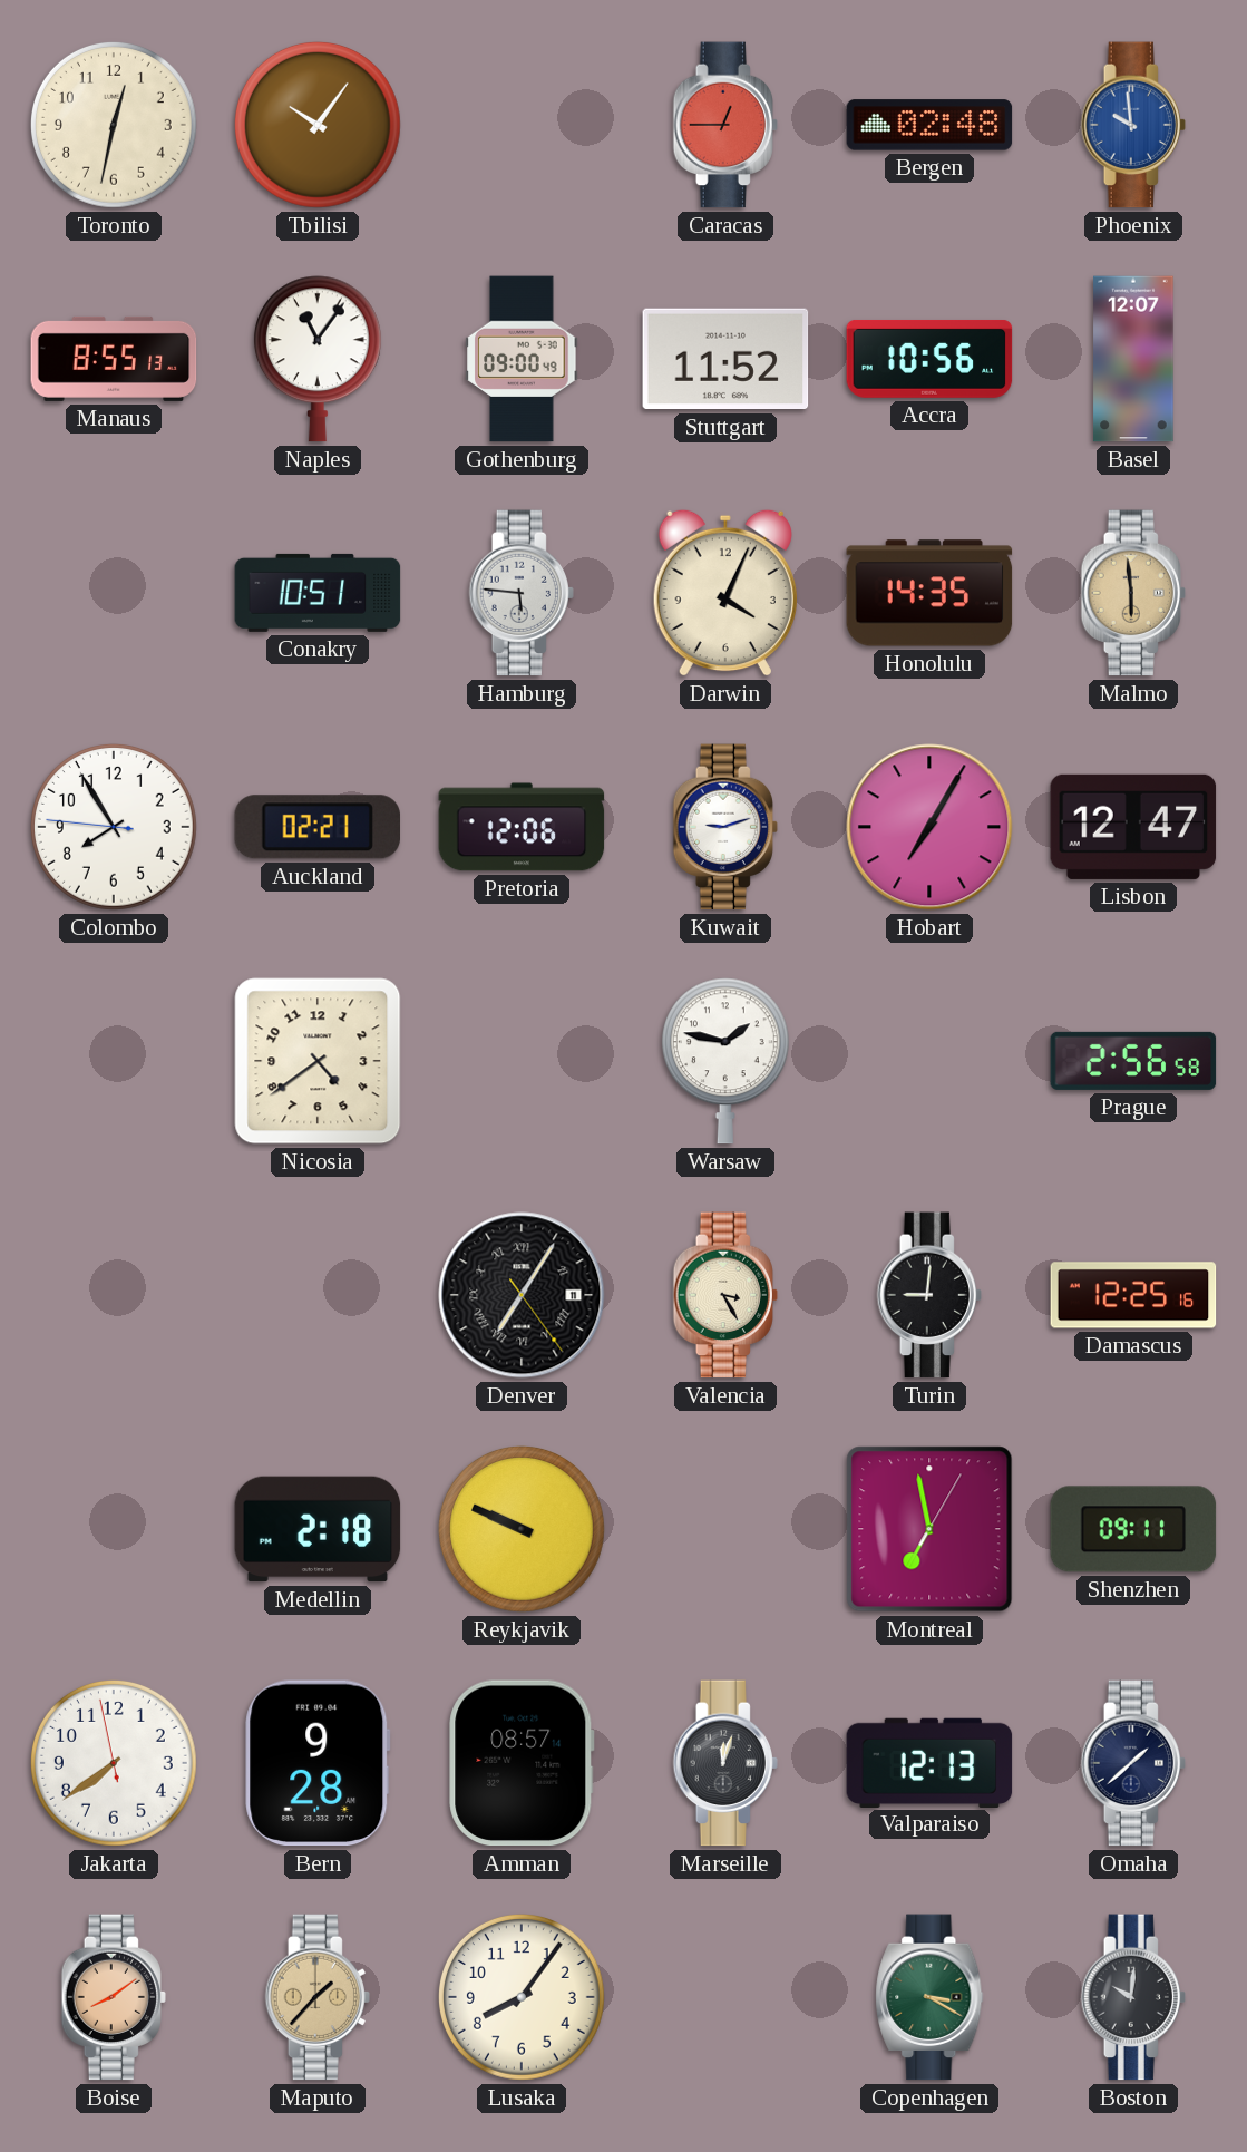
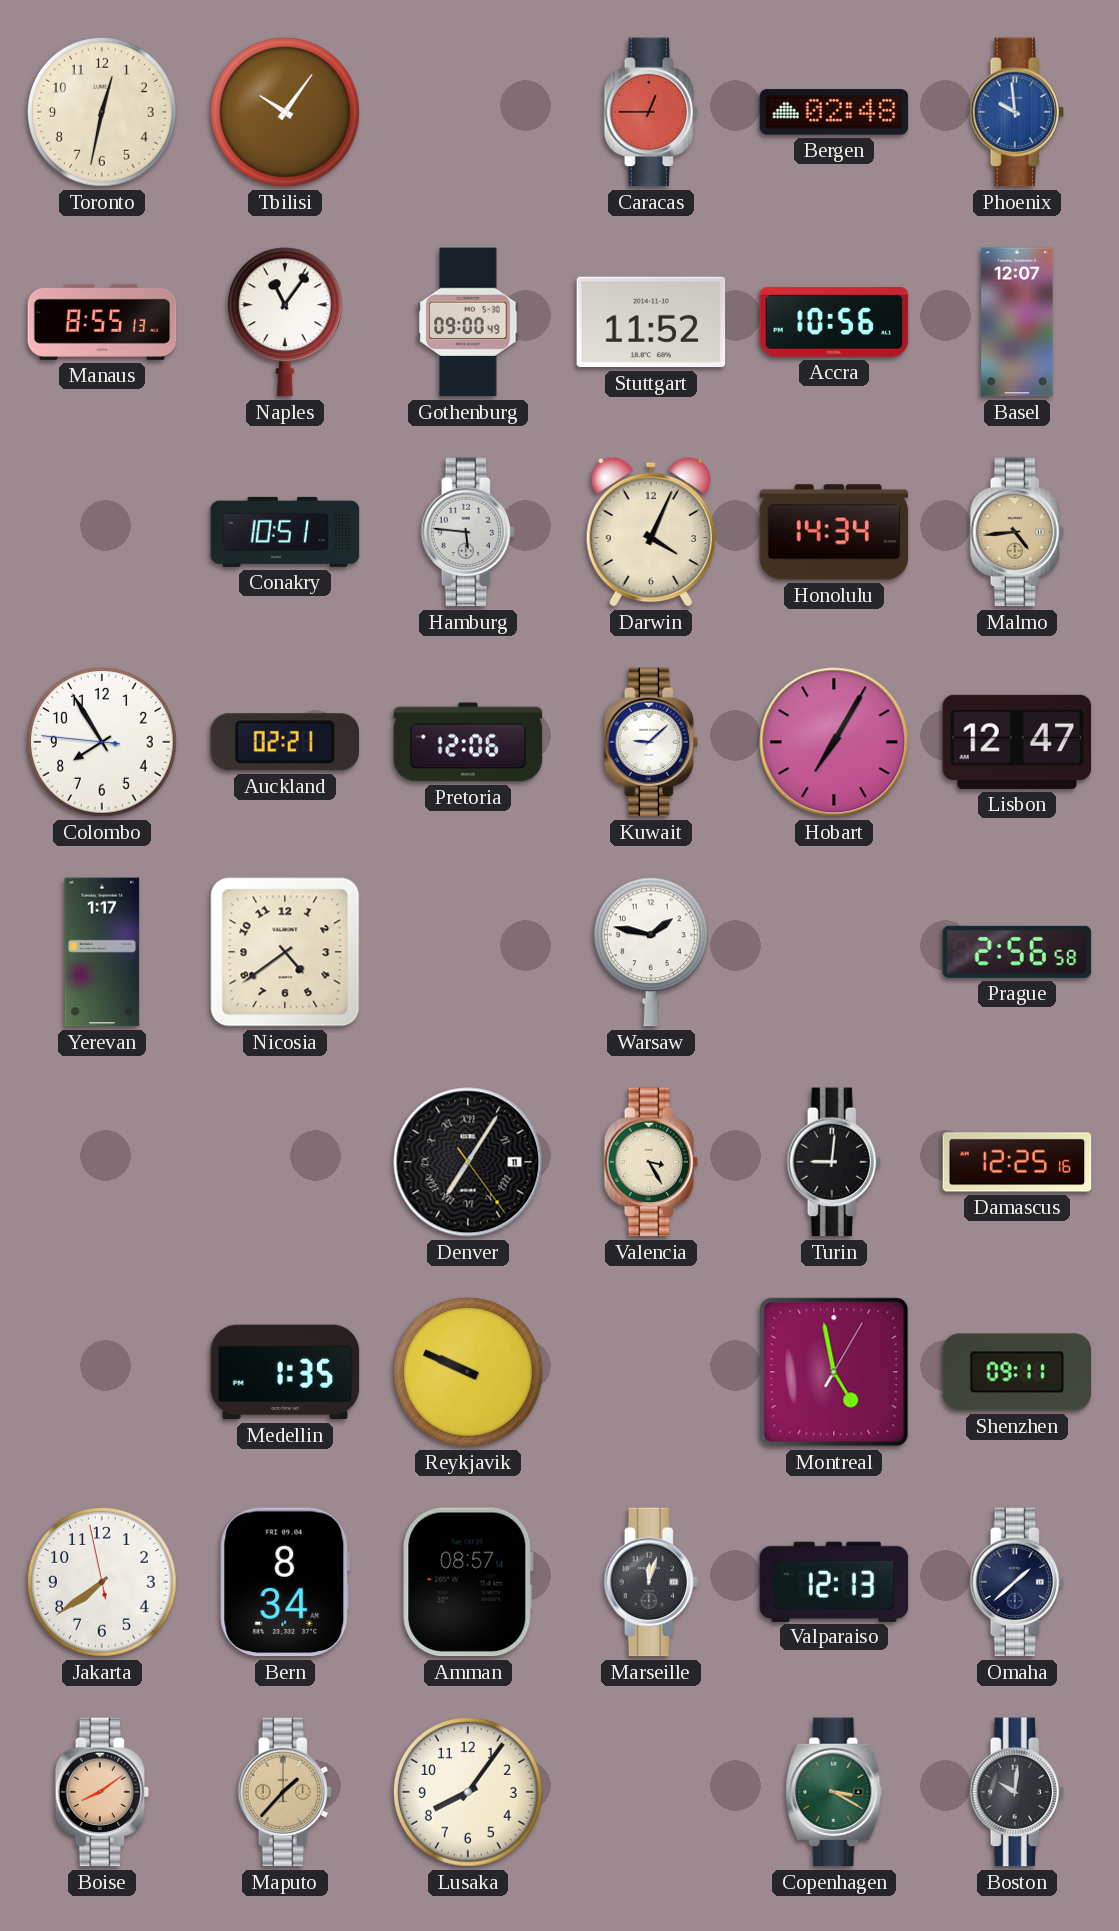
Honolulu: 14:35 -> 14:34
Malmo: 5:59 -> 4:44
Kuwait: 9:12 -> 9:08
Yerevan: none -> 1:17
Medellin: 2:18 -> 1:35
Montreal: 6:58 -> 4:58
Bern: 9:28 -> 8:34
